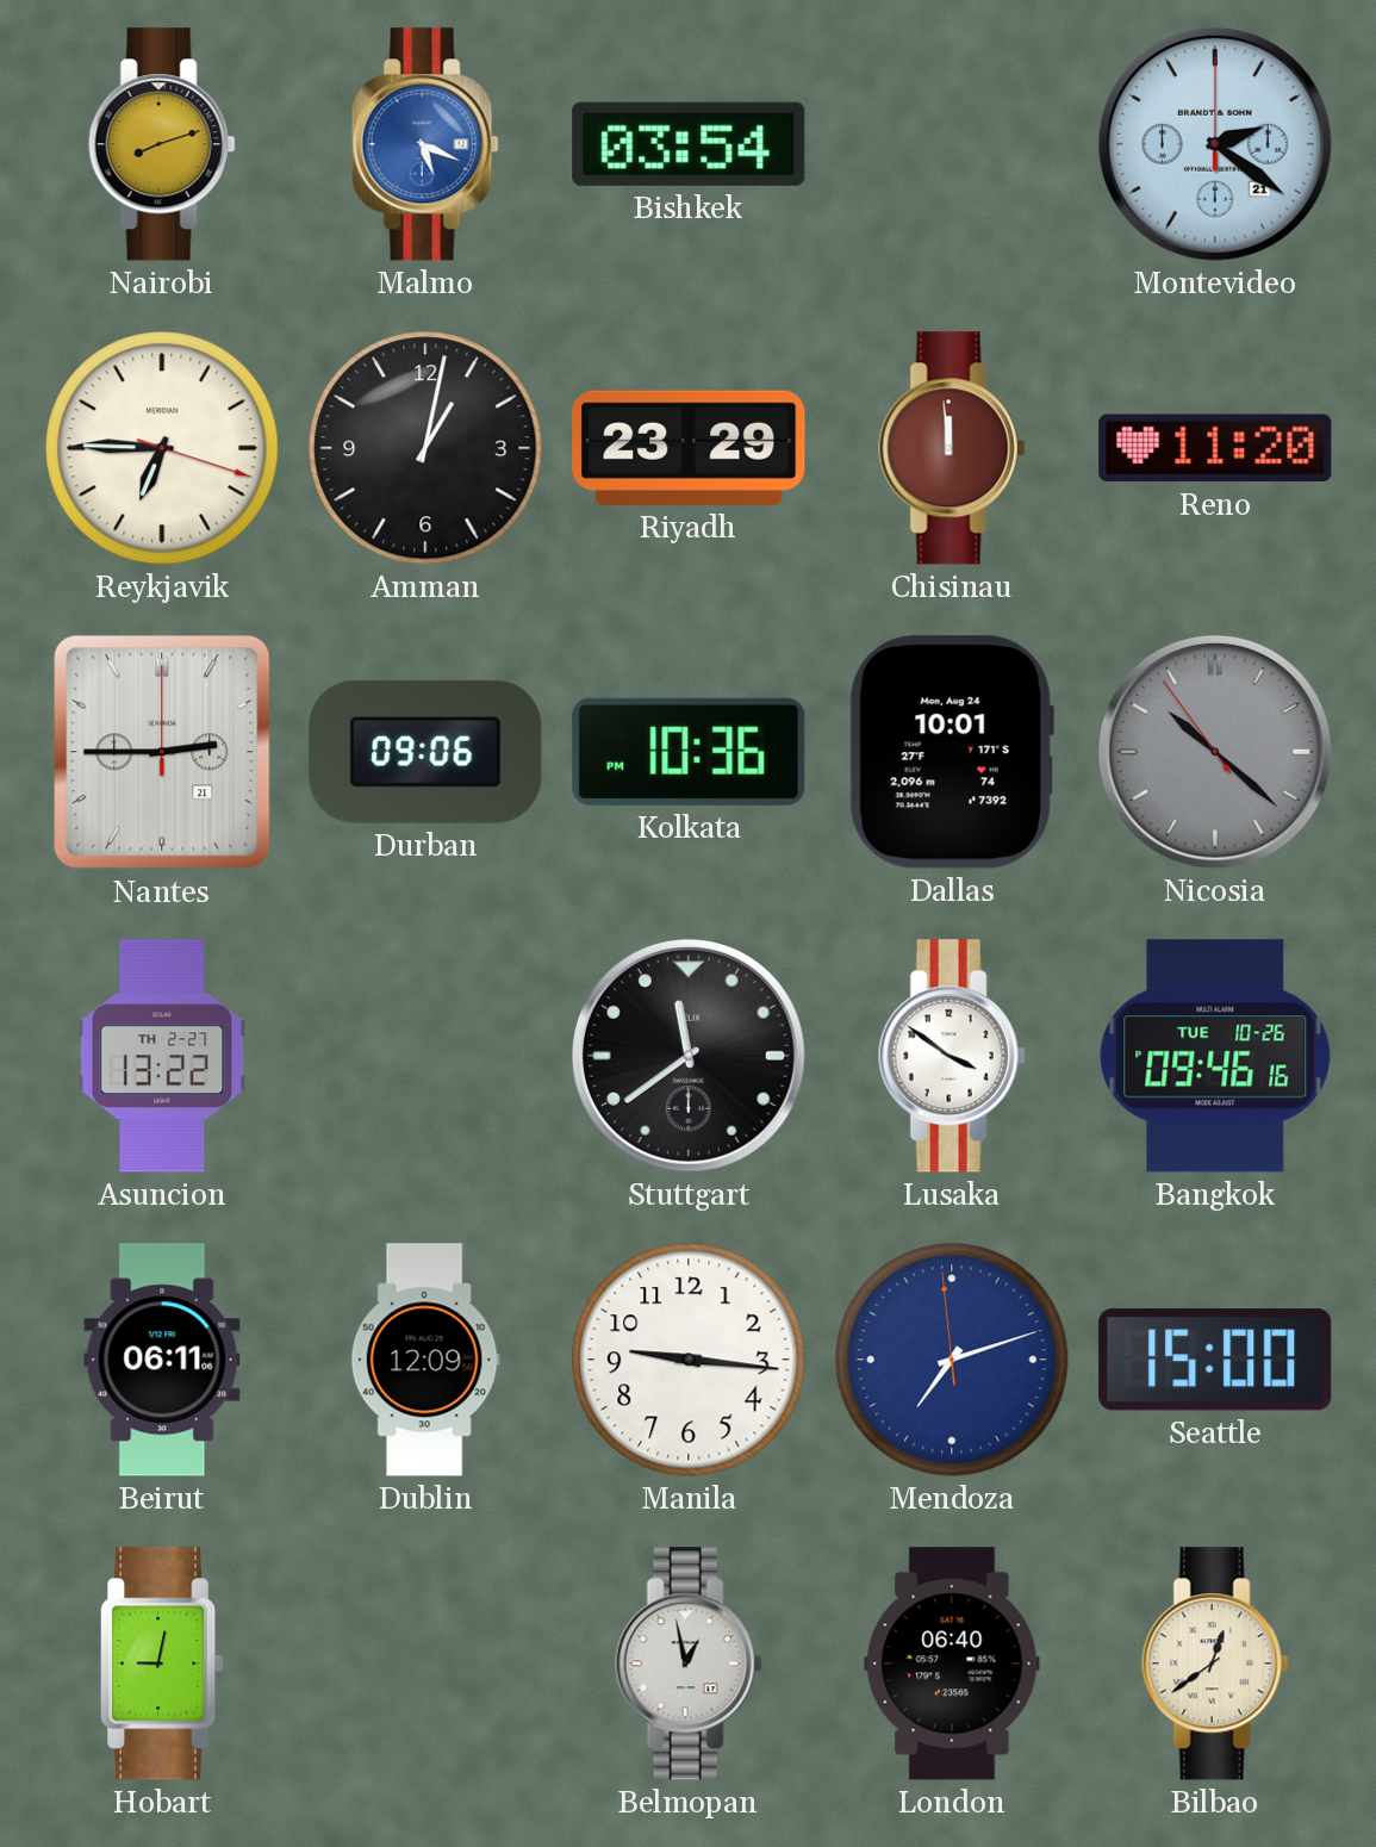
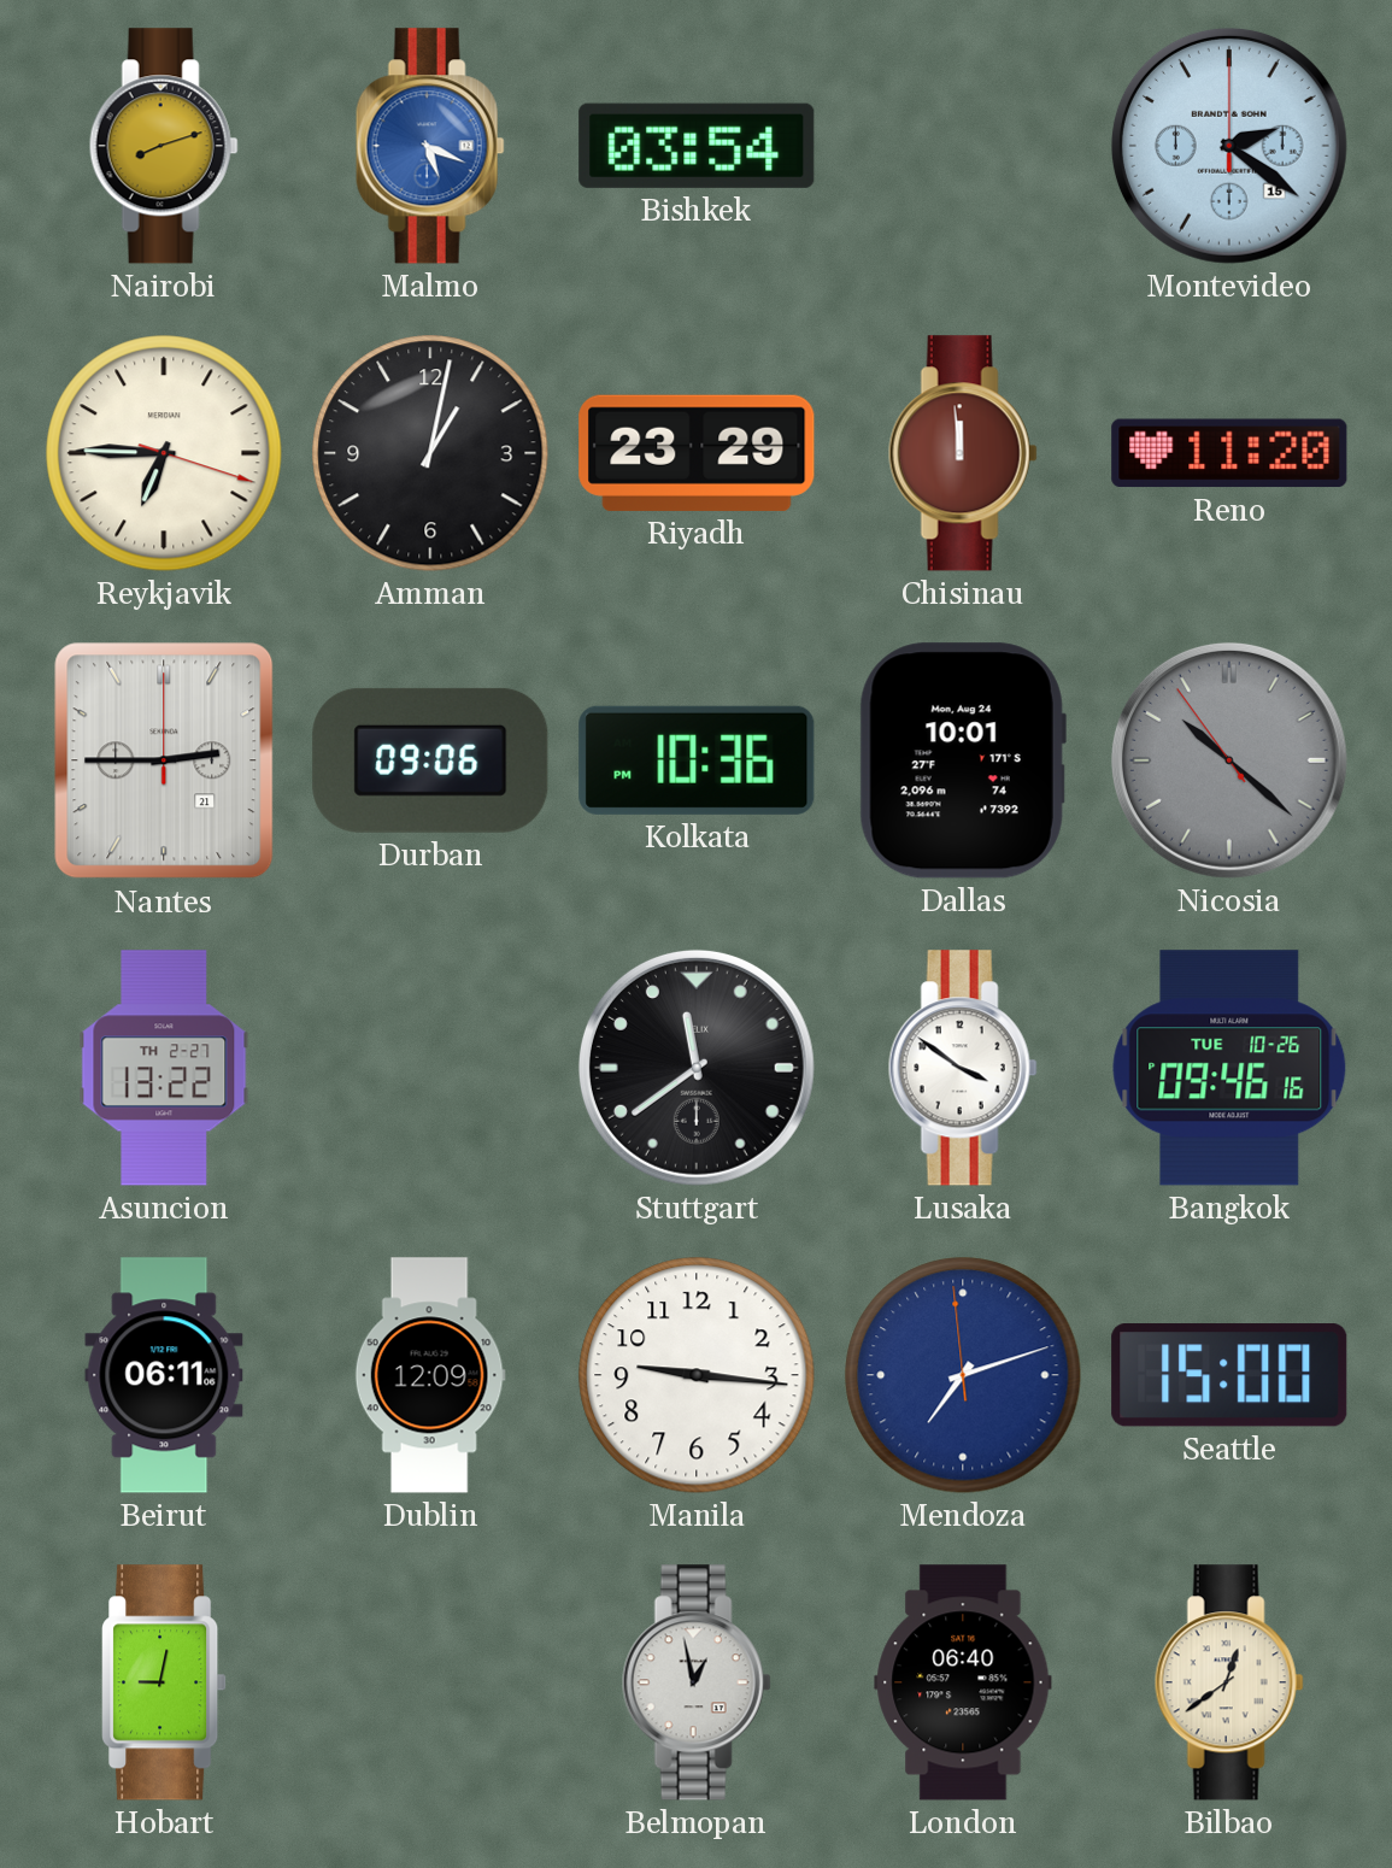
Montevideo date: 21 -> 15
